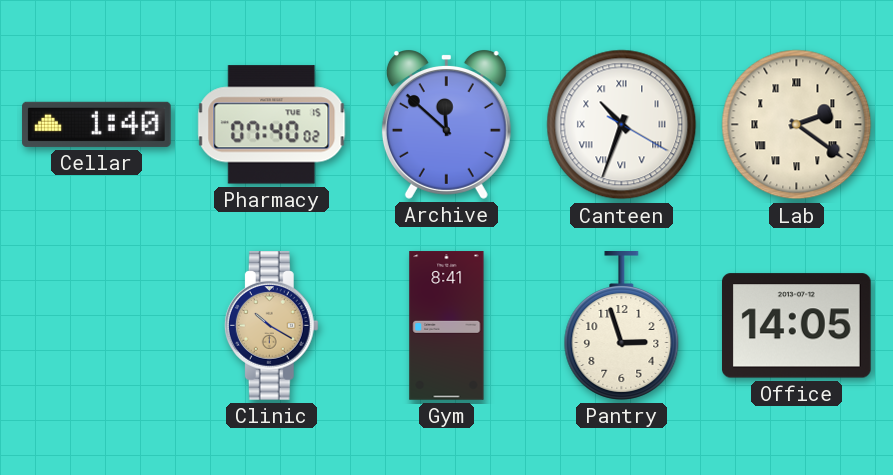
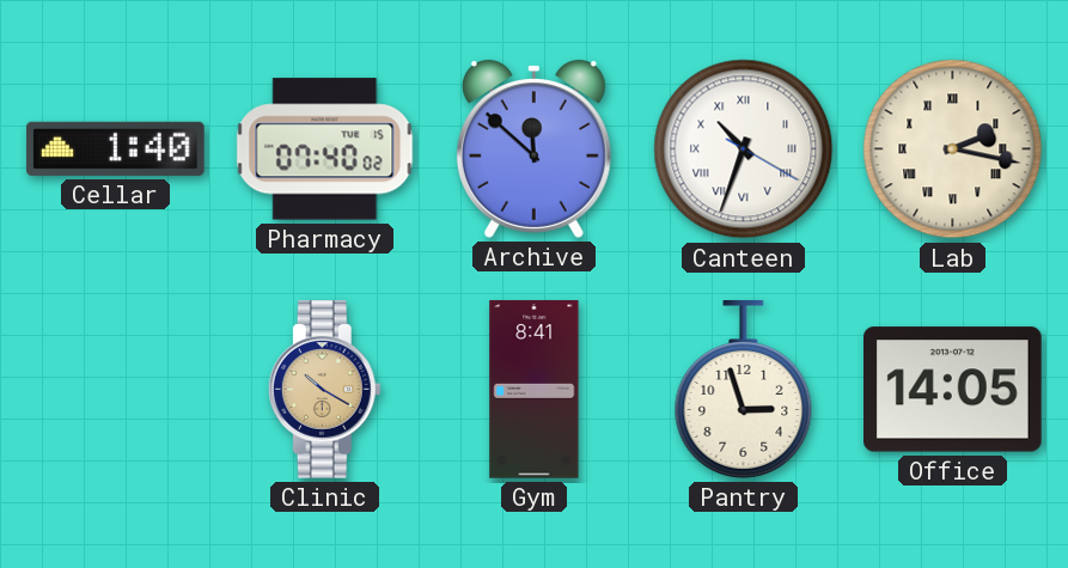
Lab: 2:21 -> 2:17
